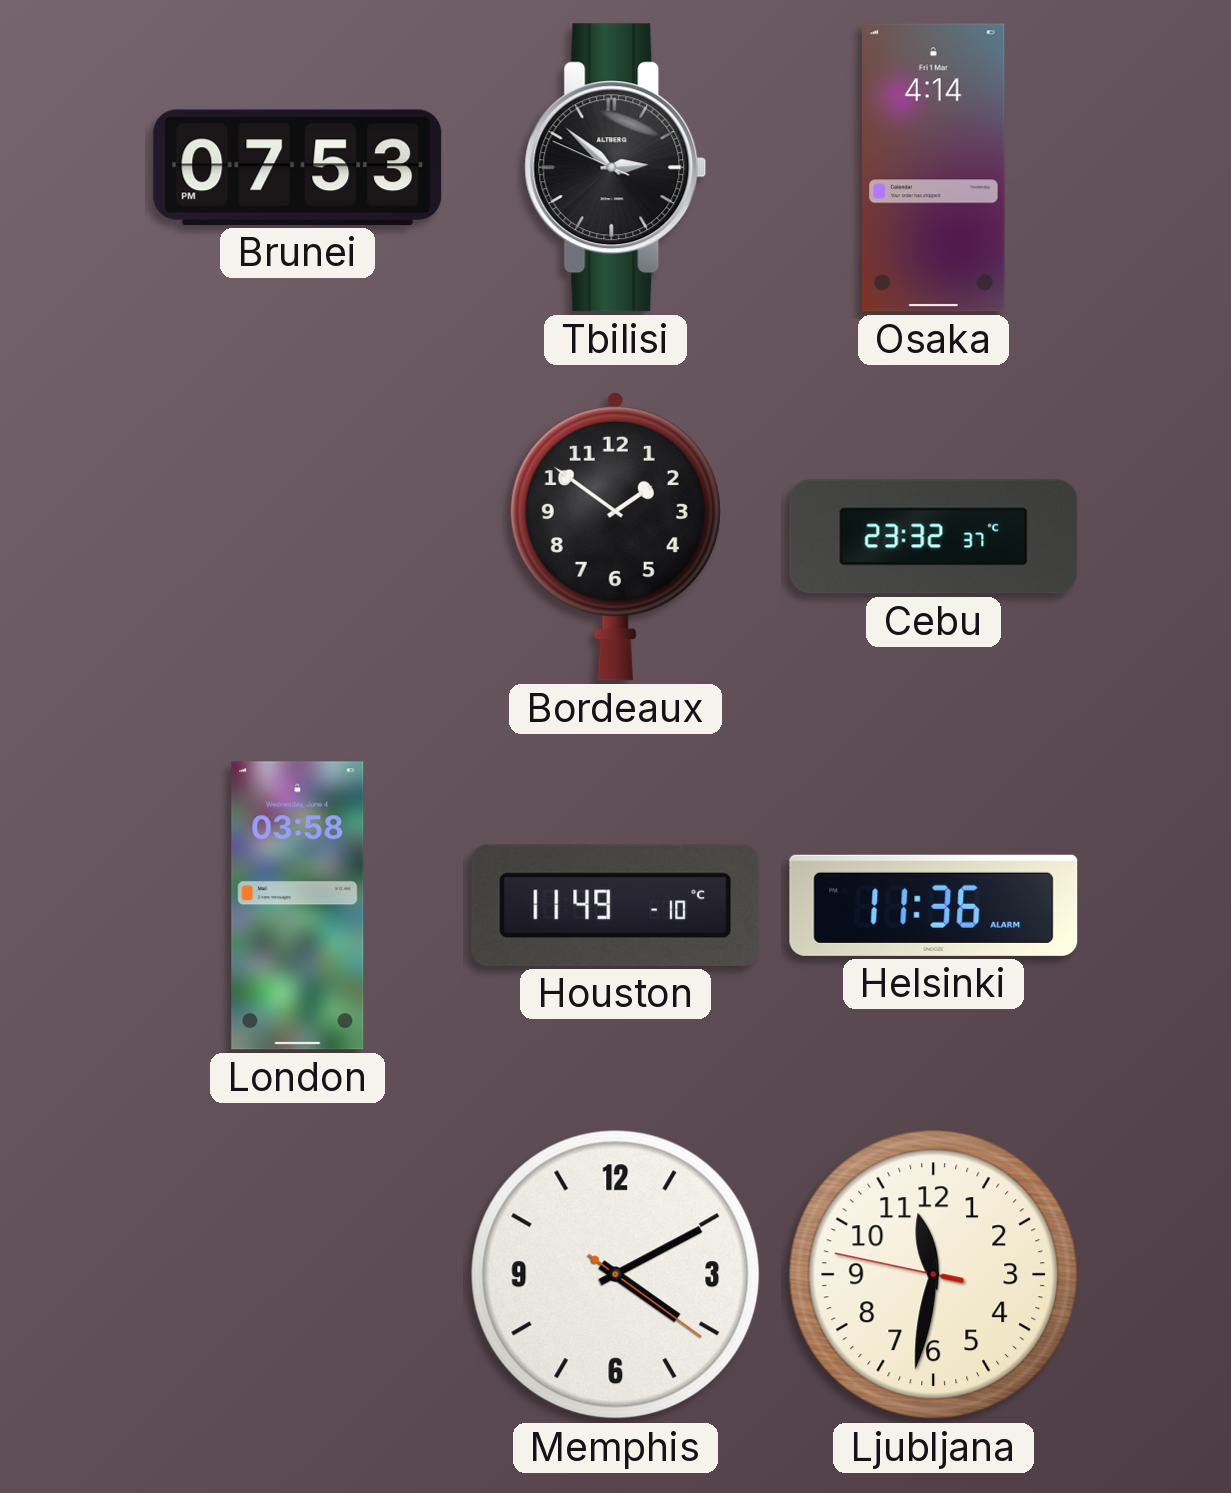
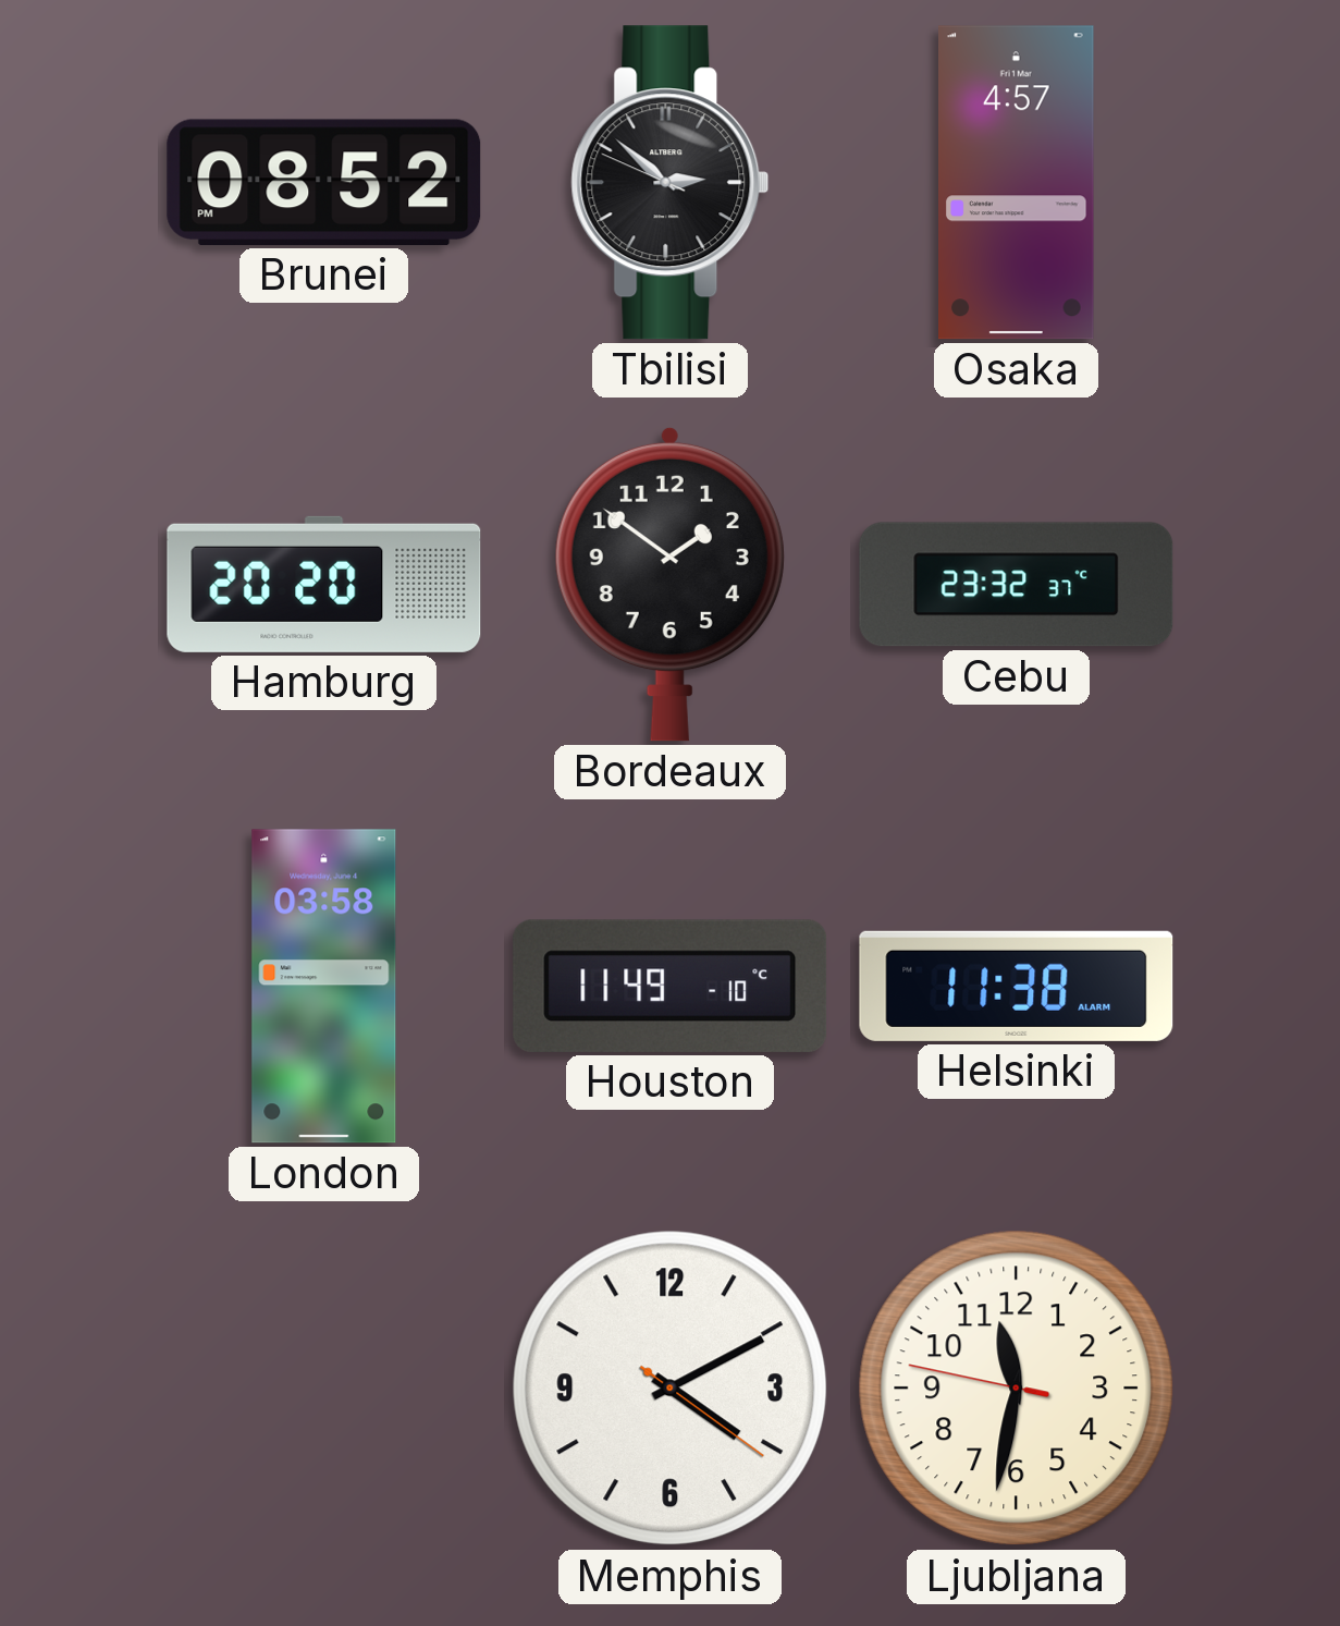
Brunei: 07:53 -> 08:52
Osaka: 4:14 -> 4:57
Hamburg: none -> 20:20
Helsinki: 11:36 -> 11:38
